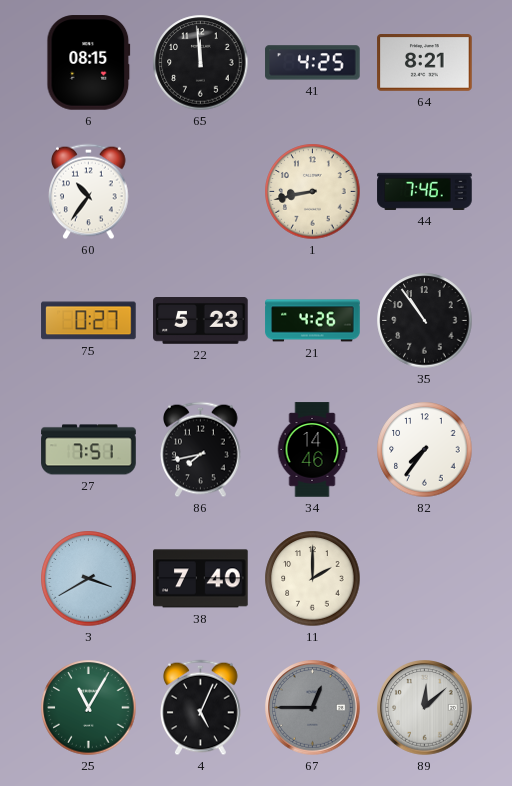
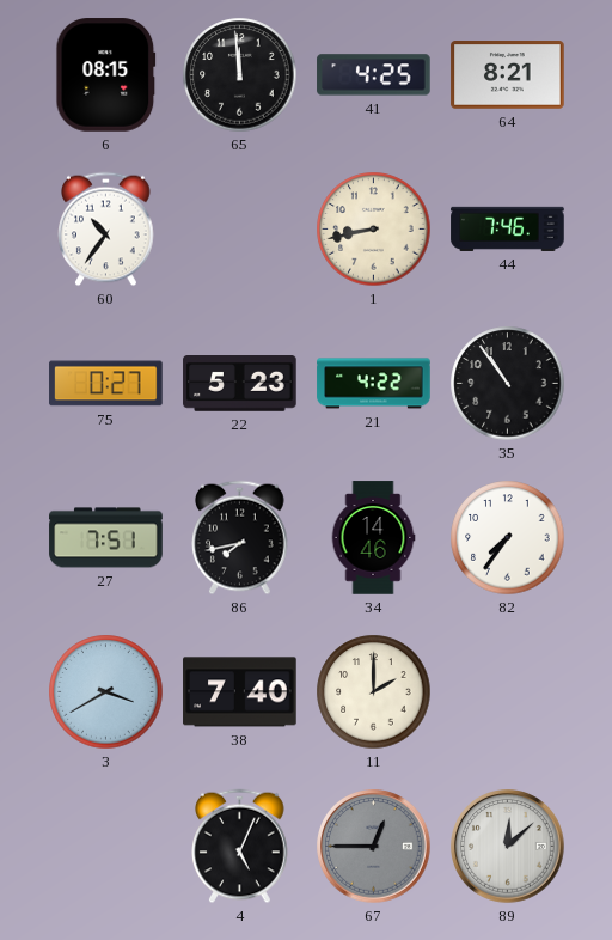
21: 4:26 -> 4:22
25: 11:05 -> none
